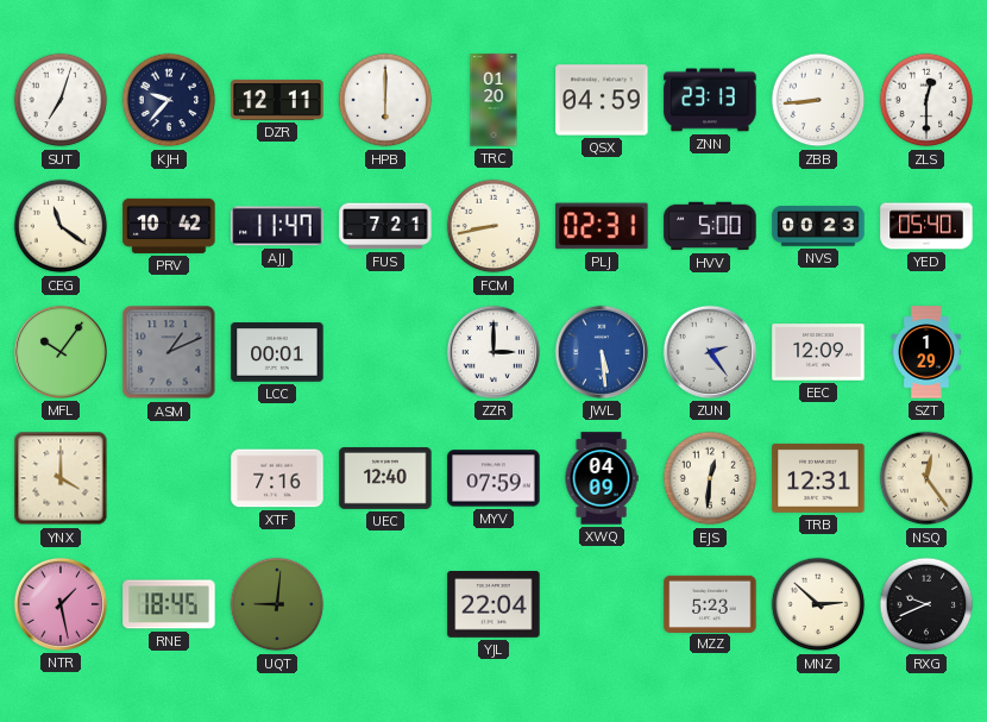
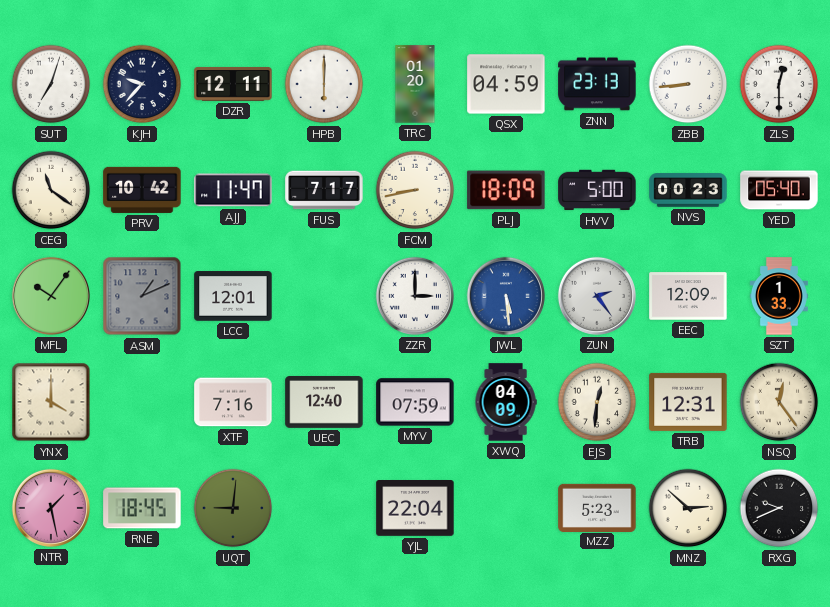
FUS: 7:21 -> 7:17
PLJ: 02:31 -> 18:09
LCC: 00:01 -> 12:01
SZT: 1:29 -> 1:33
